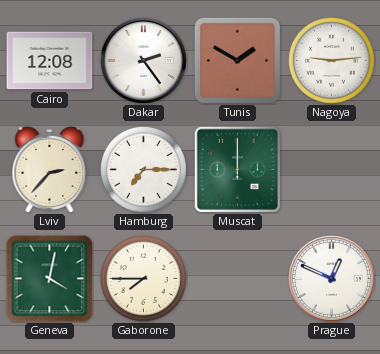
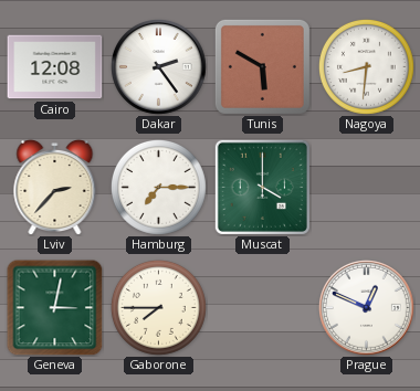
Tunis: 1:50 -> 5:50
Nagoya: 9:14 -> 8:31
Muscat: 12:00 -> 4:00
Geneva: 4:02 -> 3:02
